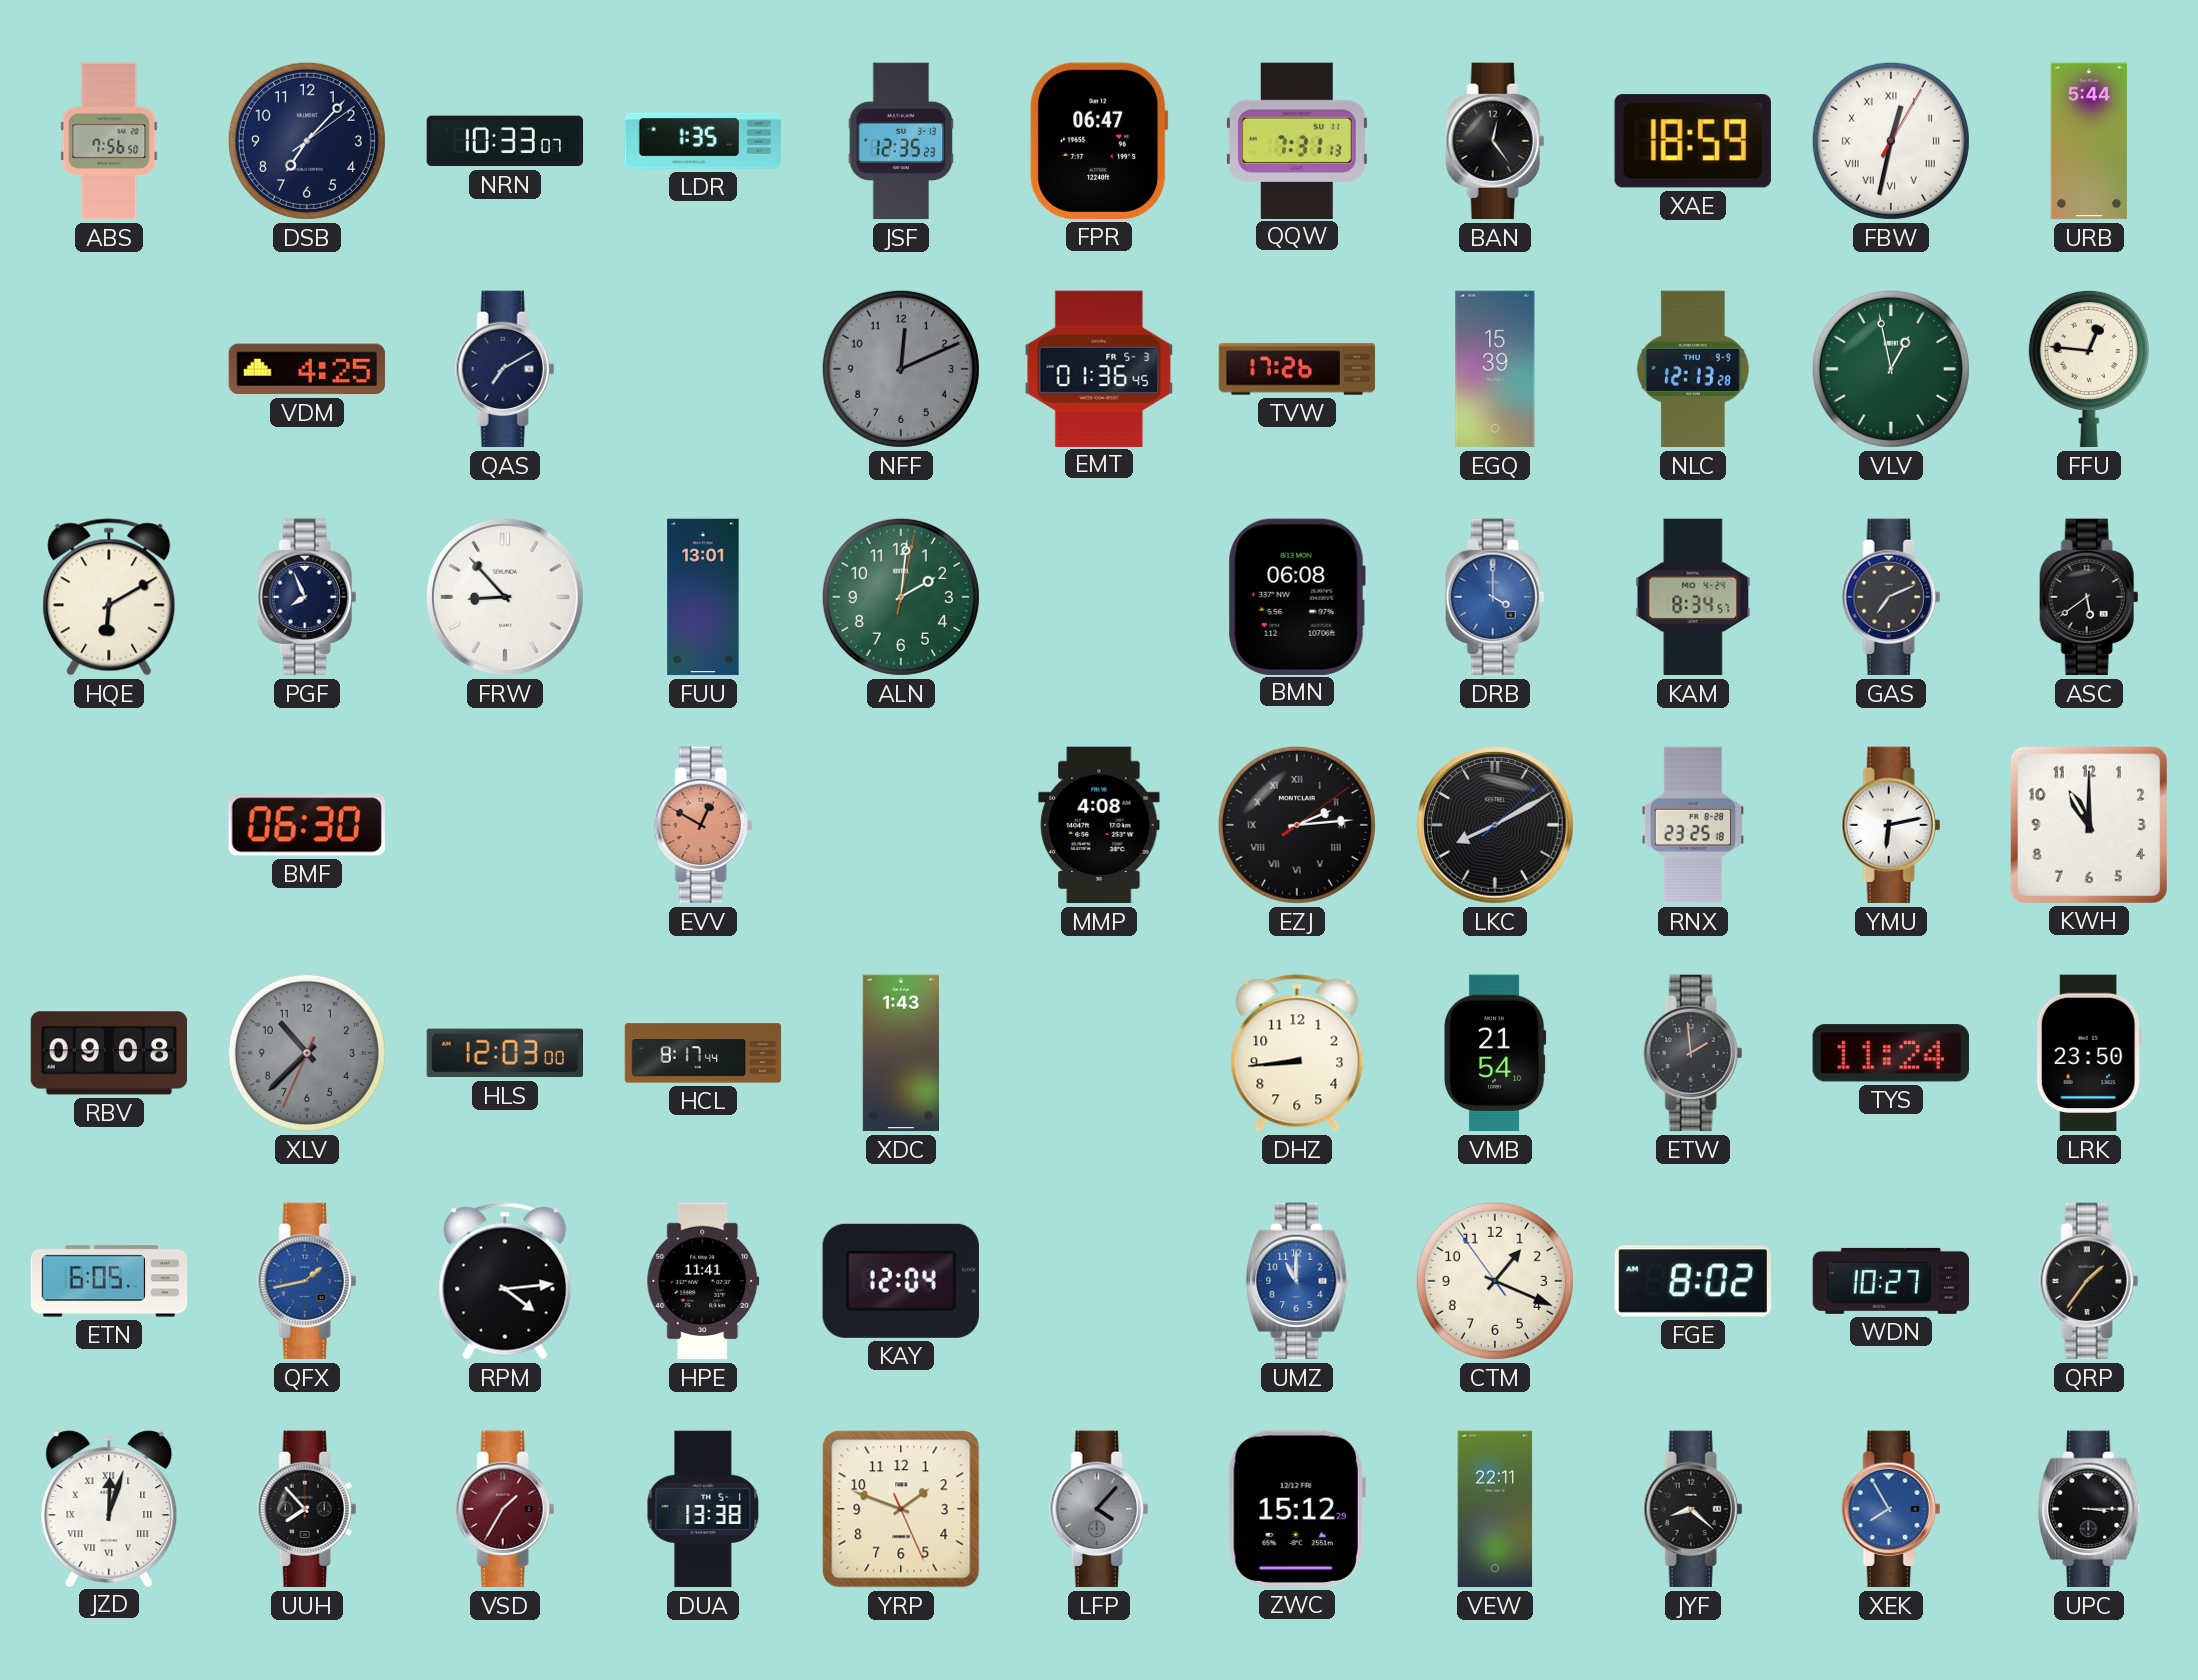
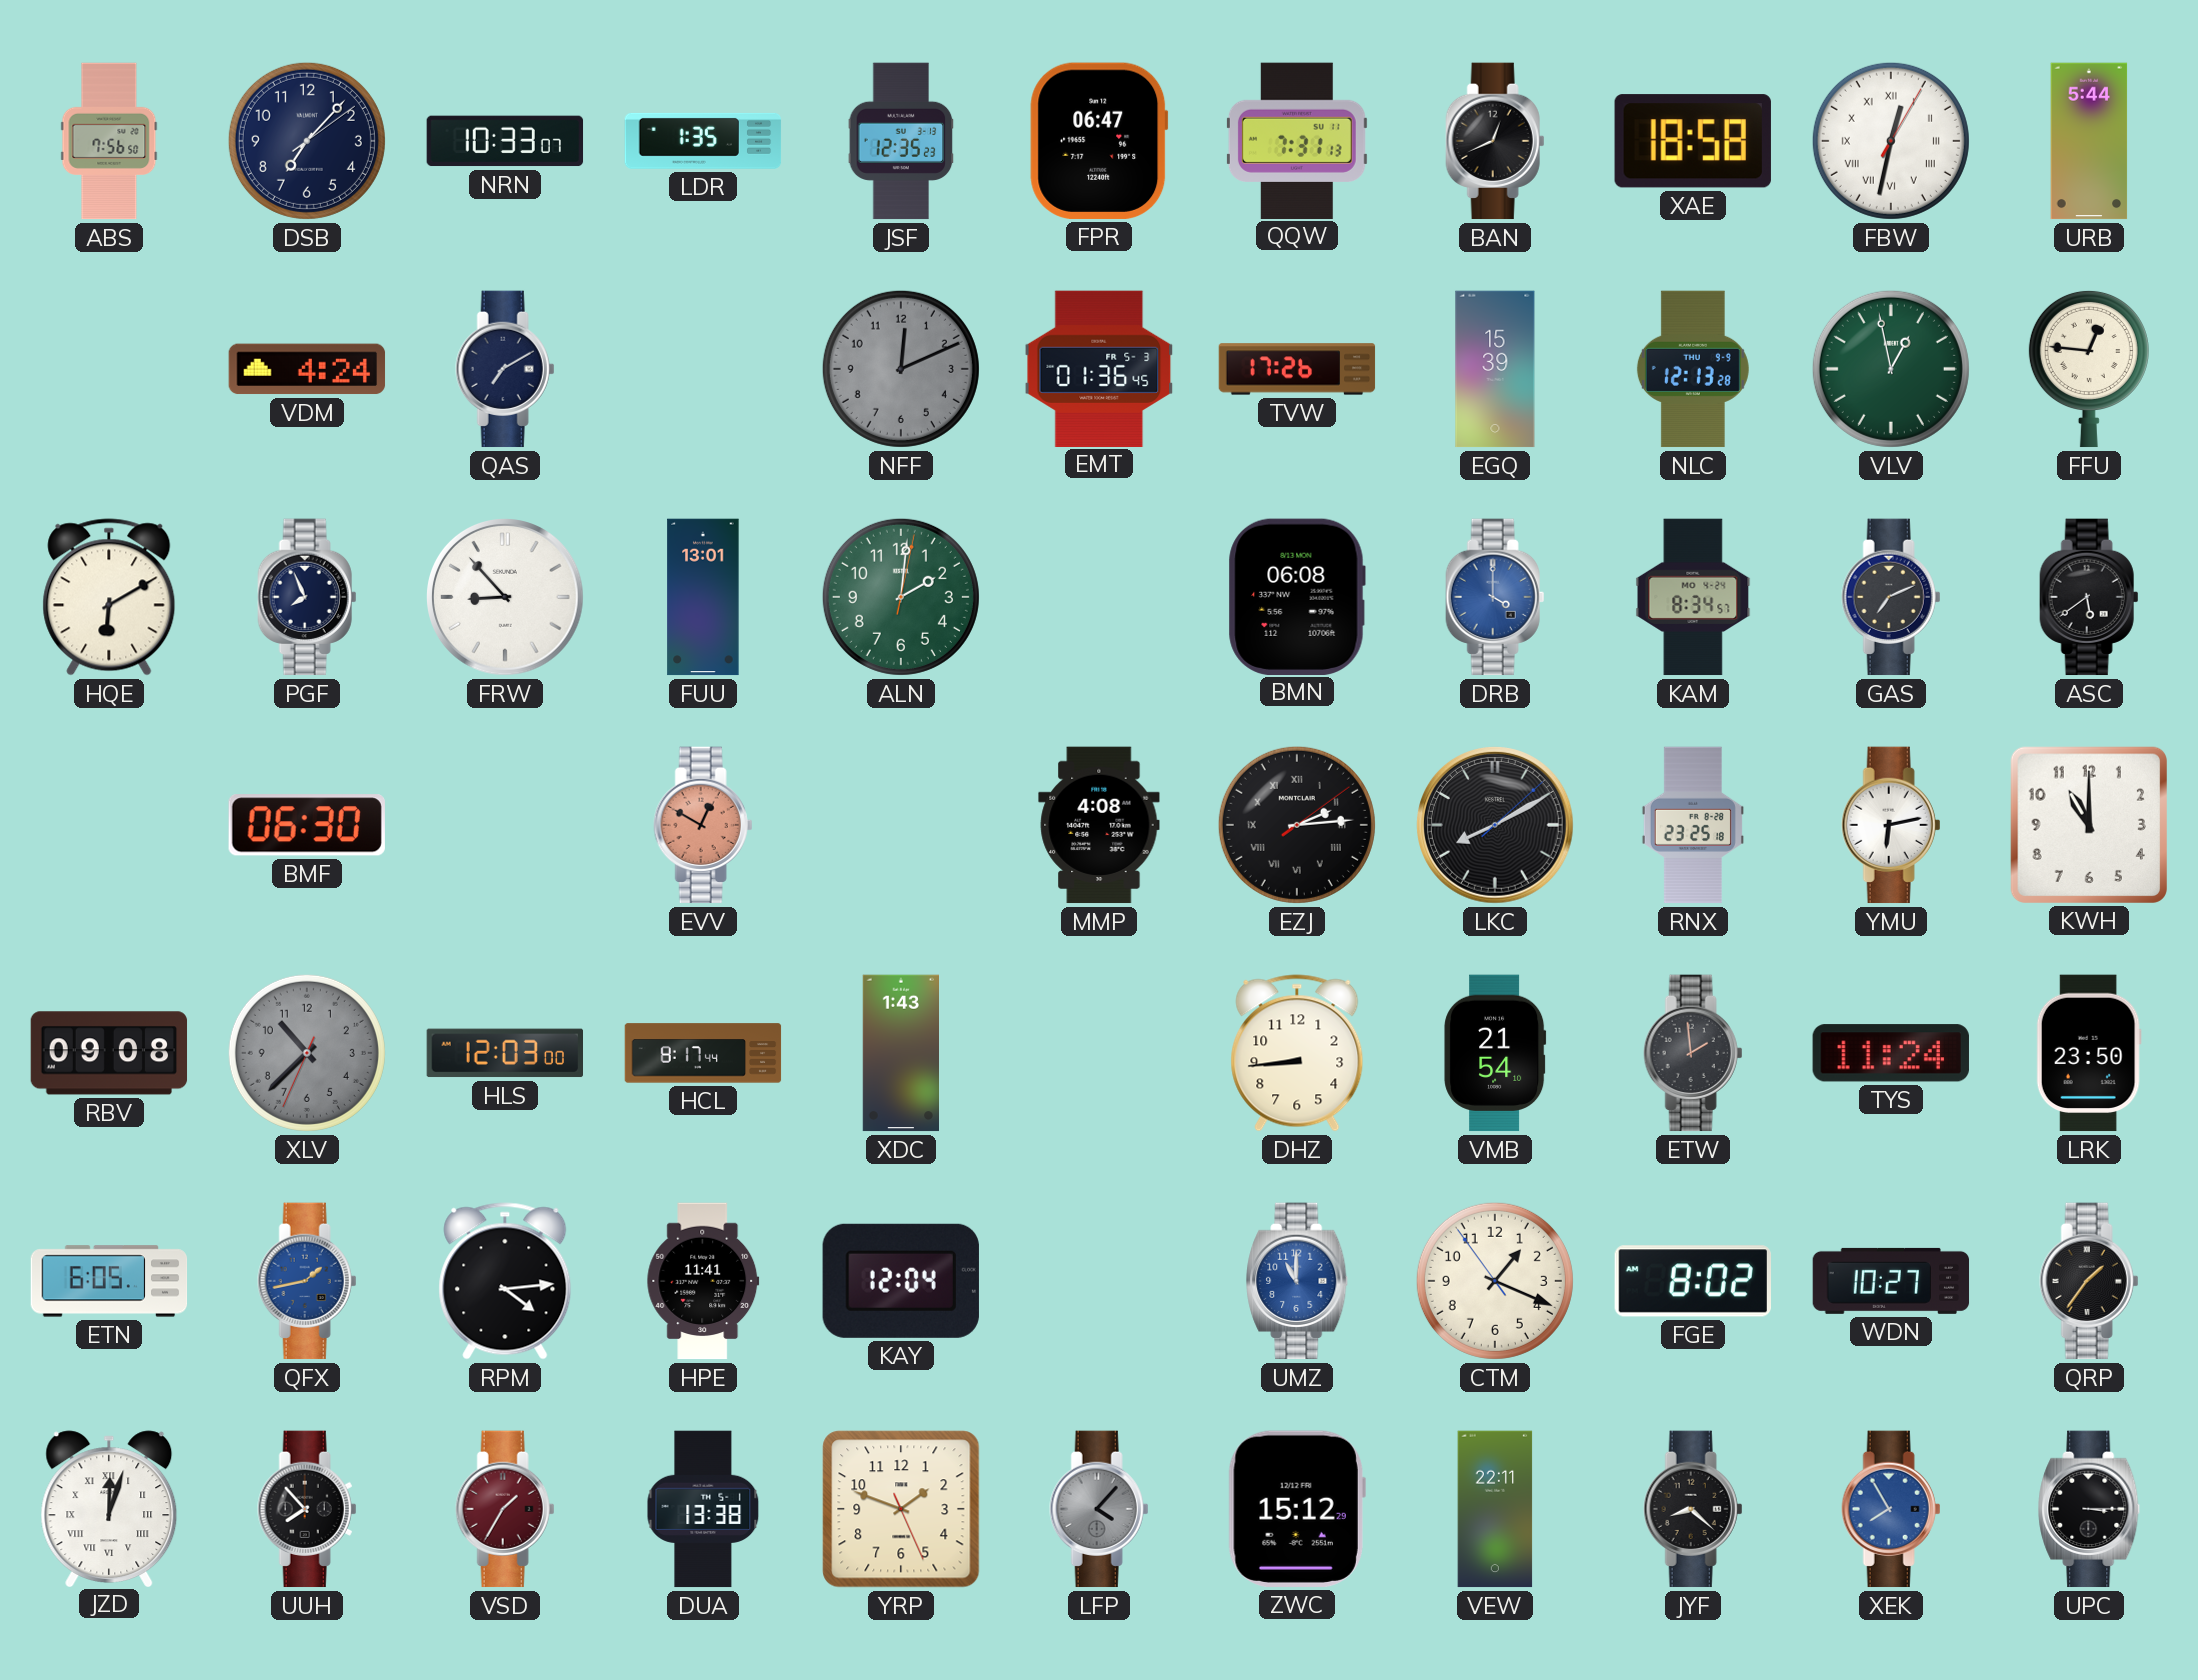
BAN: 12:24 -> 12:41
XAE: 18:59 -> 18:58
VDM: 4:25 -> 4:24
